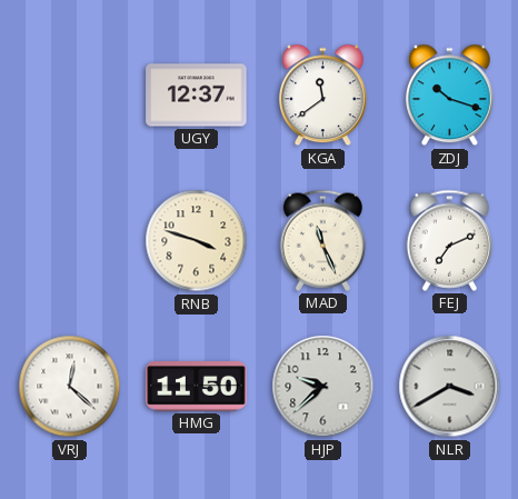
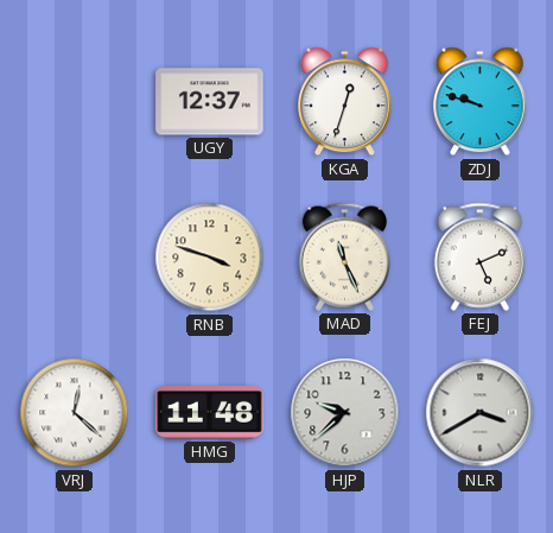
KGA: 11:39 -> 12:33
ZDJ: 10:18 -> 9:48
FEJ: 7:11 -> 5:11
HMG: 11:50 -> 11:48
